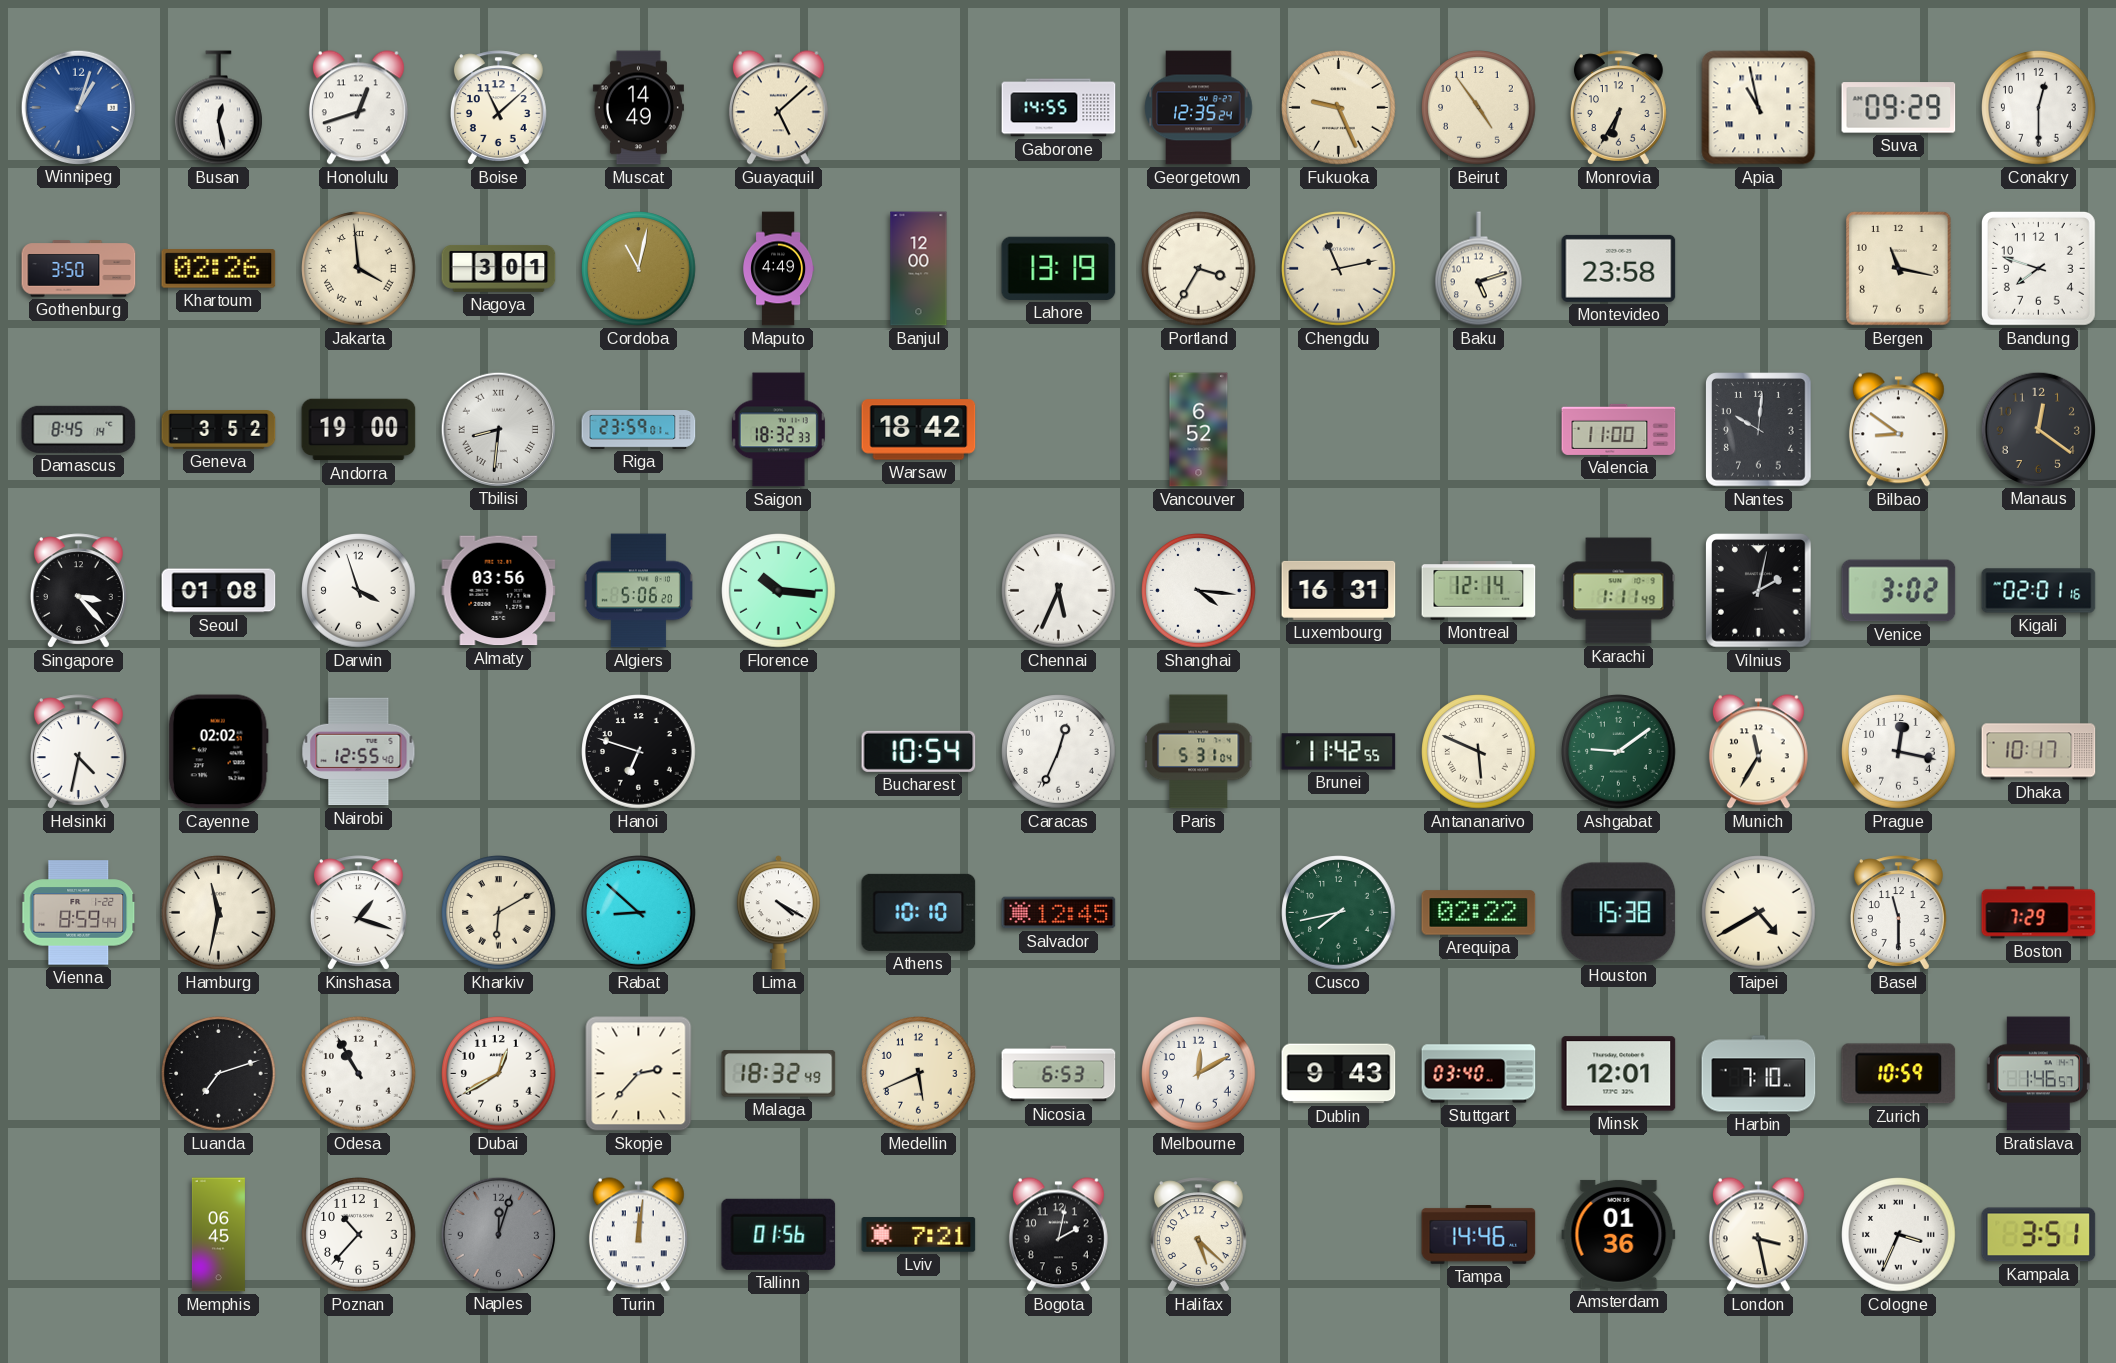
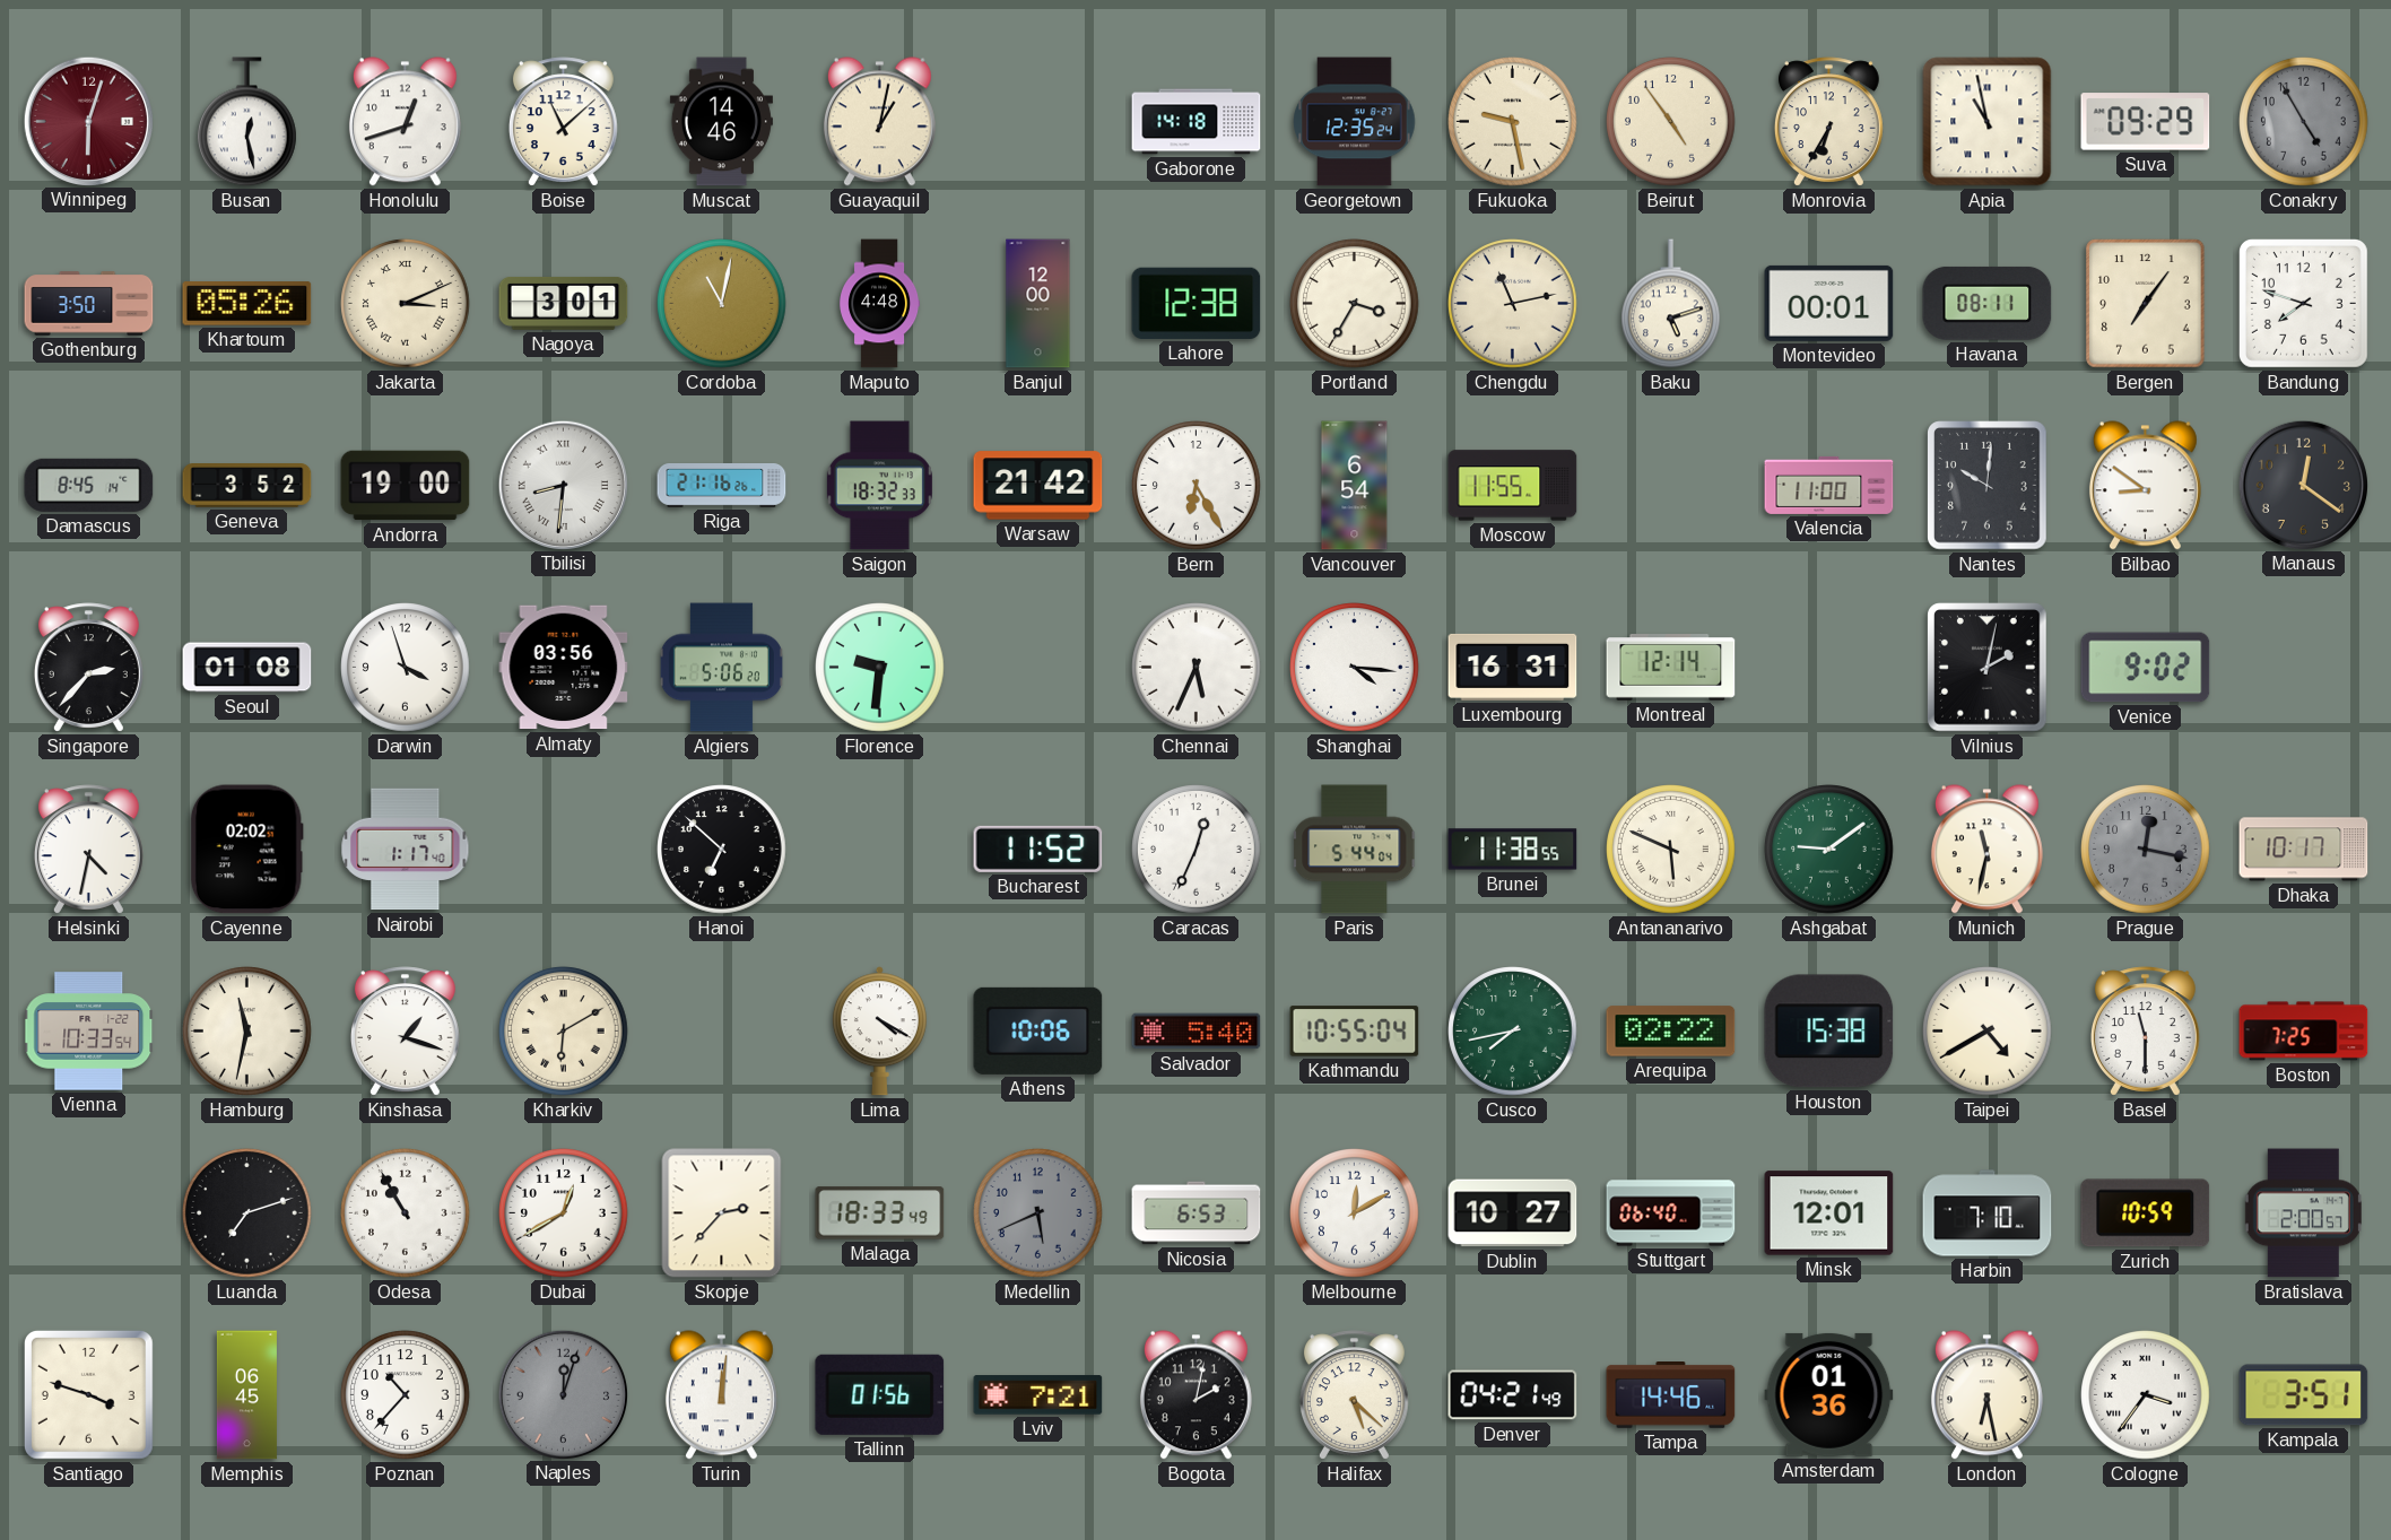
Winnipeg: 1:03 -> 6:03
Winnipeg dial: blue -> burgundy
Muscat: 14:49 -> 14:46
Guayaquil: 5:08 -> 1:02
Gaborone: 14:55 -> 14:18
Fukuoka: 9:26 -> 9:28
Conakry: 12:30 -> 4:55
Conakry dial: white -> grey
Khartoum: 02:26 -> 05:26
Jakarta: 3:59 -> 3:11
Maputo: 4:49 -> 4:48
Lahore: 13:19 -> 12:38
Montevideo: 23:58 -> 00:01
Havana: none -> 08:11
Bergen: 11:17 -> 7:06
Riga: 23:59 -> 21:16
Warsaw: 18:42 -> 21:42
Bern: none -> 6:25
Vancouver: 6:52 -> 6:54
Moscow: none -> 11:55
Singapore: 3:23 -> 2:37
Florence: 10:16 -> 9:31
Karachi: 1:11 -> none
Venice: 3:02 -> 9:02
Kigali: 02:01 -> none
Nairobi: 12:55 -> 1:17
Hanoi: 6:48 -> 6:52
Bucharest: 10:54 -> 11:52
Paris: 5:31 -> 5:44
Brunei: 11:42 -> 11:38
Munich: 11:35 -> 11:32
Prague dial: white -> grey
Vienna: 8:59 -> 10:33
Rabat: 8:52 -> none
Athens: 10:10 -> 10:06
Salvador: 12:45 -> 5:40
Kathmandu: none -> 10:55
Boston: 7:29 -> 7:25
Malaga: 18:32 -> 18:33
Medellin dial: cream -> grey
Dublin: 9:43 -> 10:27
Stuttgart: 03:40 -> 06:40
Bratislava: 1:46 -> 2:00
Santiago: none -> 3:48
Denver: none -> 04:21
London: 3:28 -> 6:28
Cologne: 3:34 -> 3:36
